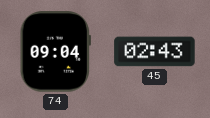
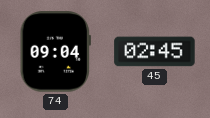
45: 02:43 -> 02:45
